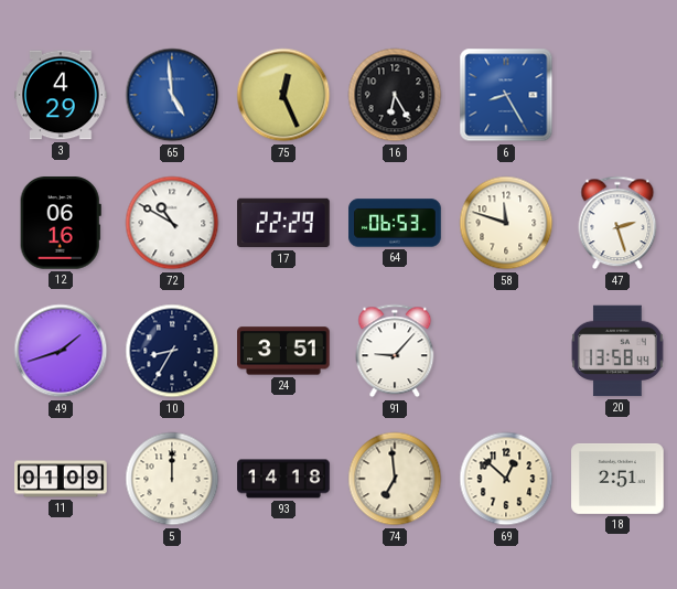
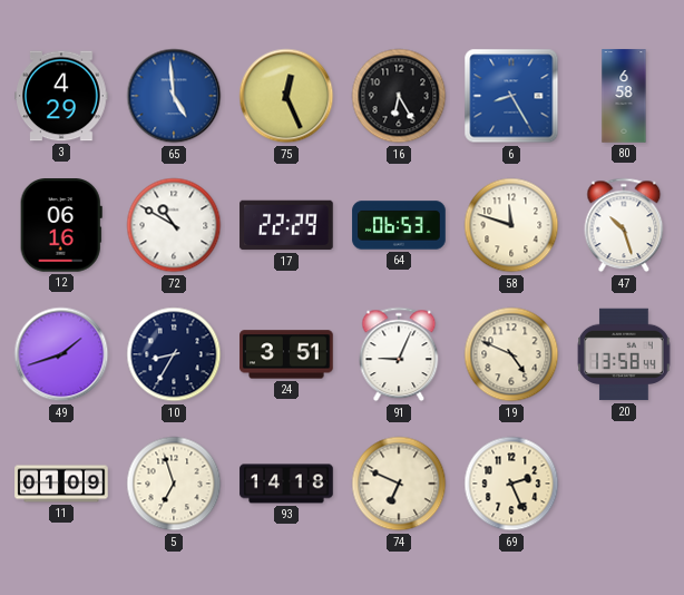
80: none -> 6:58
47: 2:27 -> 10:27
91: 9:07 -> 9:04
19: none -> 4:49
5: 12:00 -> 6:57
74: 6:59 -> 6:49
69: 12:52 -> 2:26
18: 2:51 -> none
